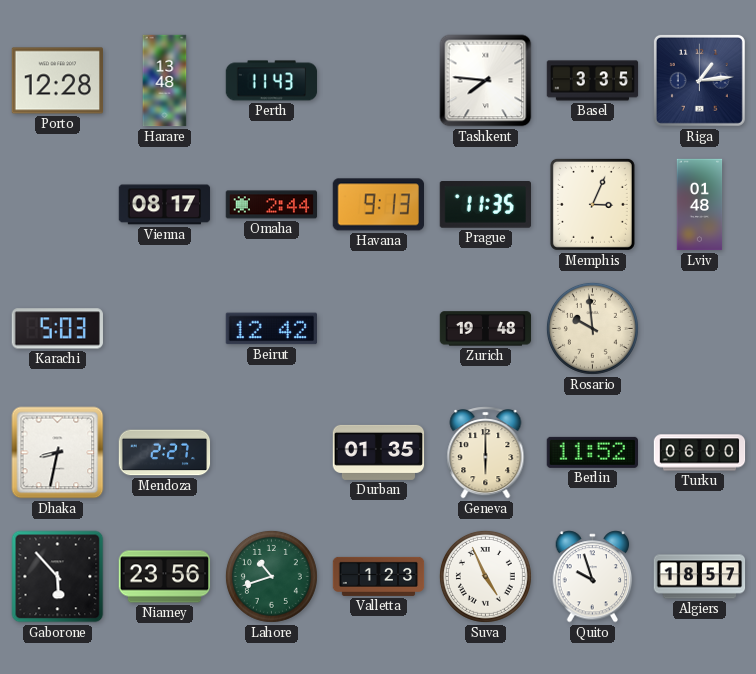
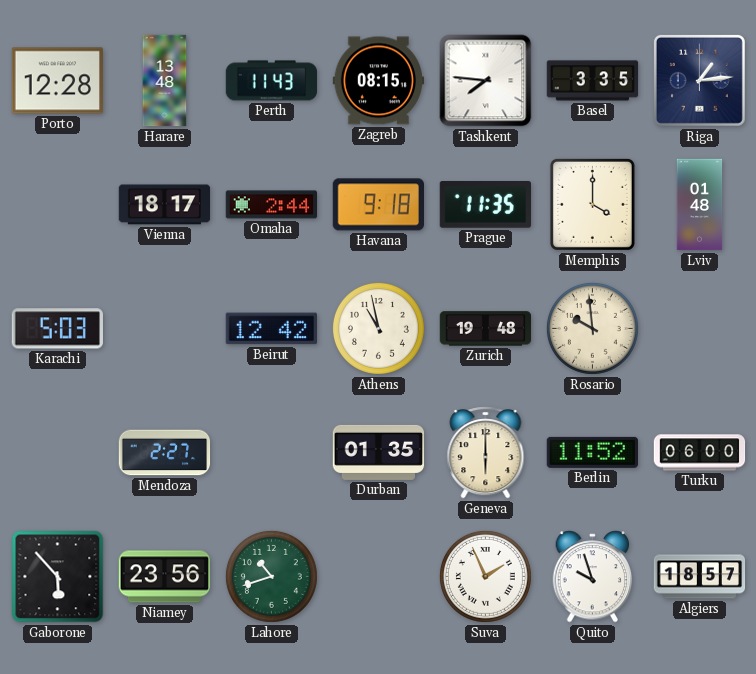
Zagreb: none -> 08:15
Vienna: 08:17 -> 18:17
Havana: 9:13 -> 9:18
Memphis: 3:04 -> 4:00
Athens: none -> 10:58
Dhaka: 8:32 -> none
Valletta: 1:23 -> none
Suva: 4:56 -> 1:56
